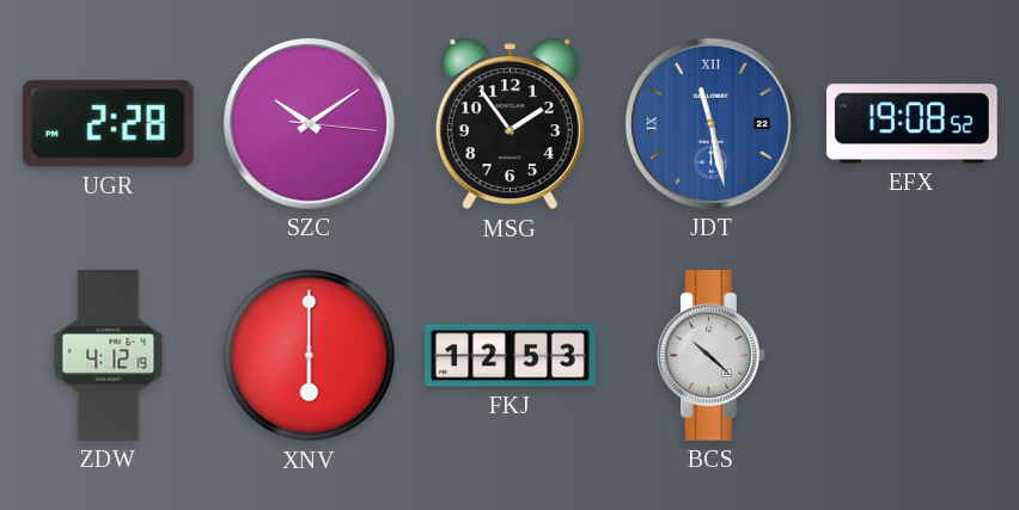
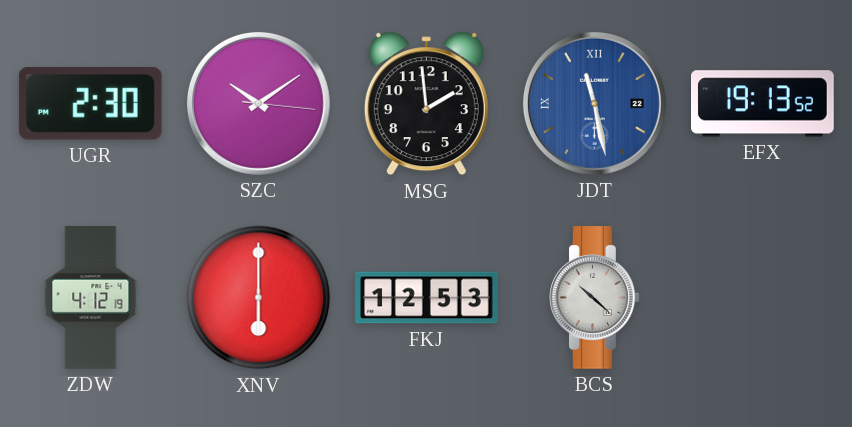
UGR: 2:28 -> 2:30
MSG: 1:54 -> 1:59
EFX: 19:08 -> 19:13
